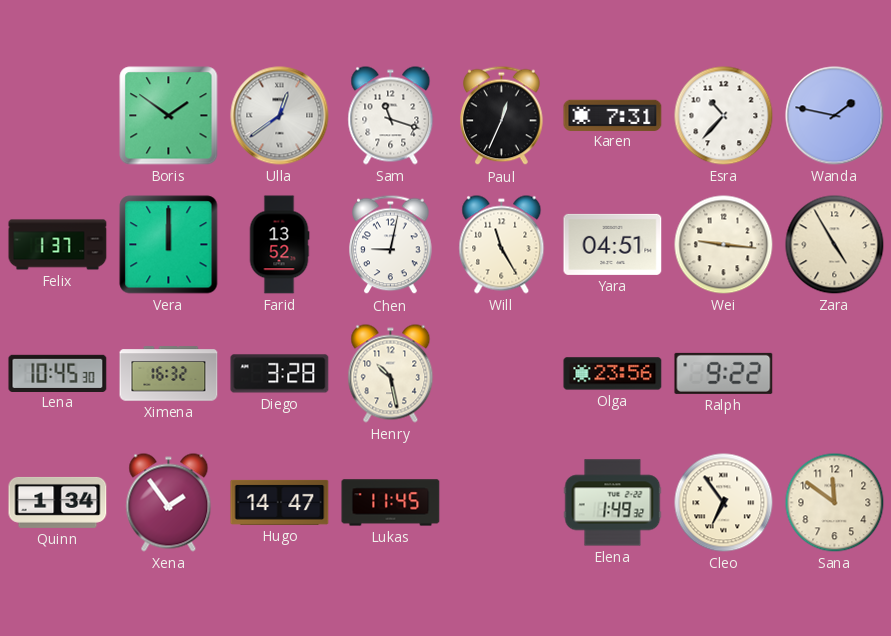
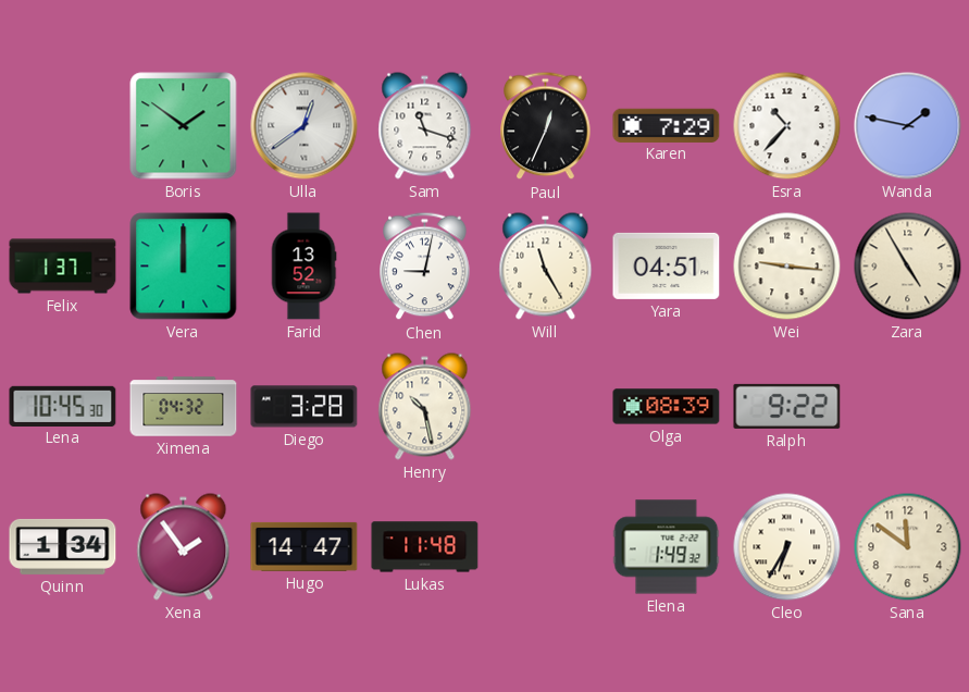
Karen: 7:31 -> 7:29
Ximena: 16:32 -> 04:32
Olga: 23:56 -> 08:39
Lukas: 11:45 -> 11:48
Cleo: 6:54 -> 6:35
